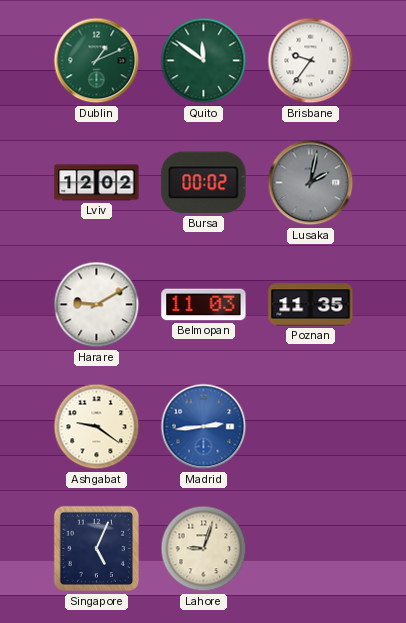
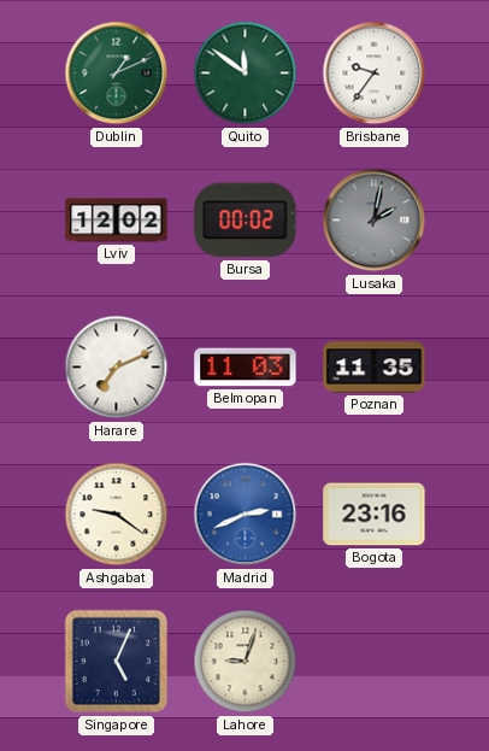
Harare: 9:10 -> 7:11
Madrid: 2:44 -> 2:41
Bogota: none -> 23:16
